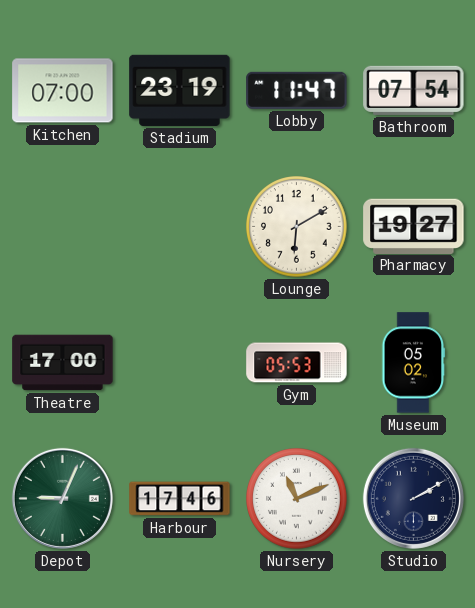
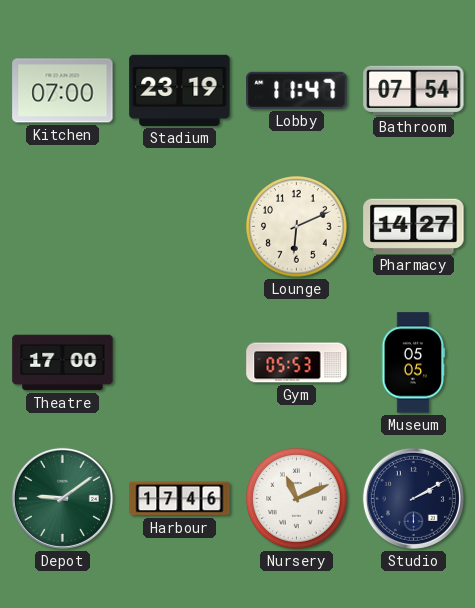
Lounge: 6:10 -> 6:11
Pharmacy: 19:27 -> 14:27
Museum: 05:02 -> 05:05
Depot: 9:04 -> 9:09
